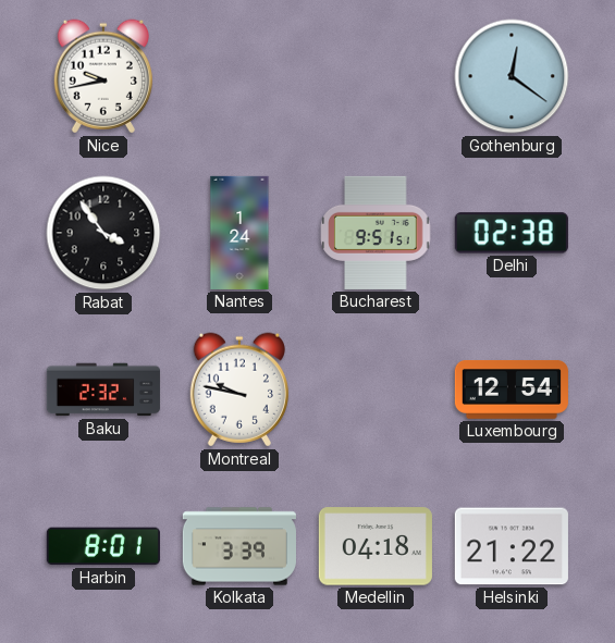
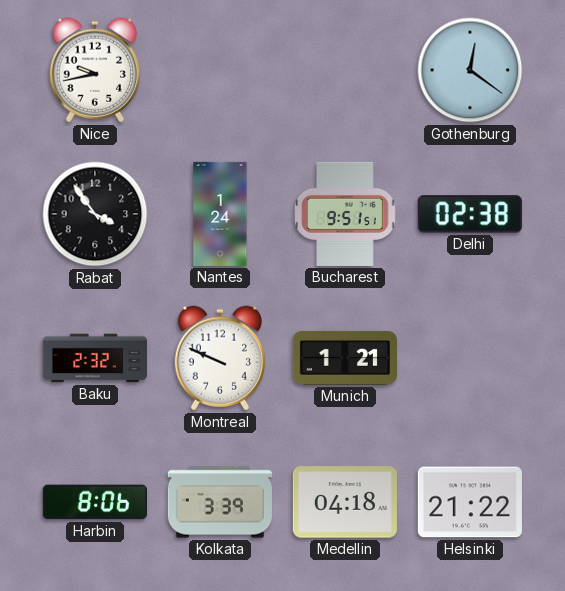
Montreal: 9:47 -> 9:49
Munich: none -> 1:21
Luxembourg: 12:54 -> none
Harbin: 8:01 -> 8:06
